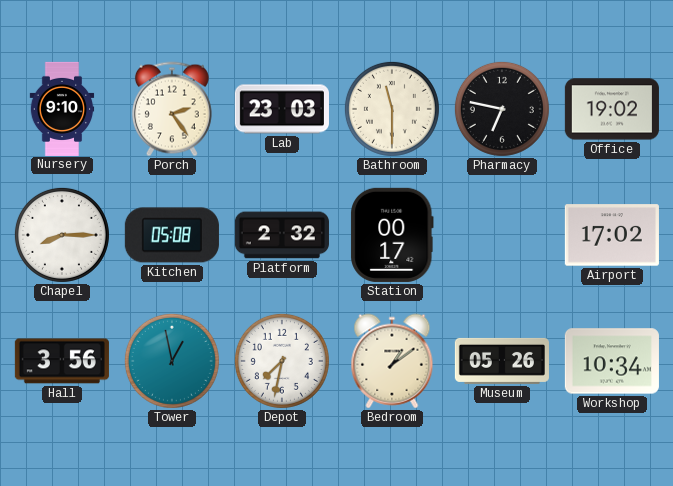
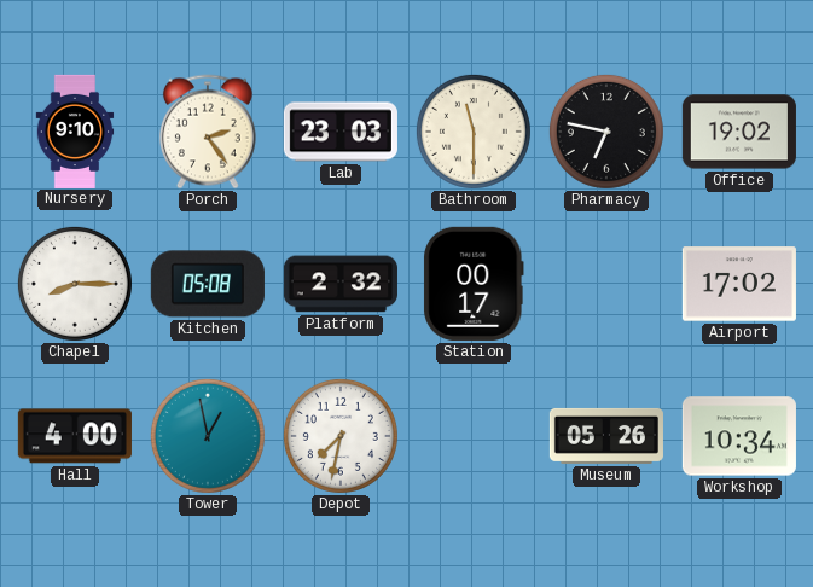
Hall: 3:56 -> 4:00
Bedroom: 1:09 -> none
